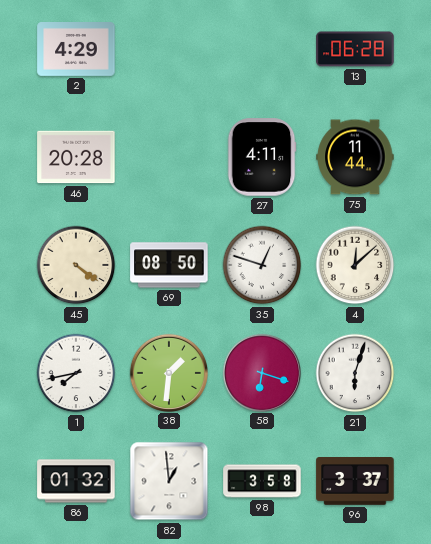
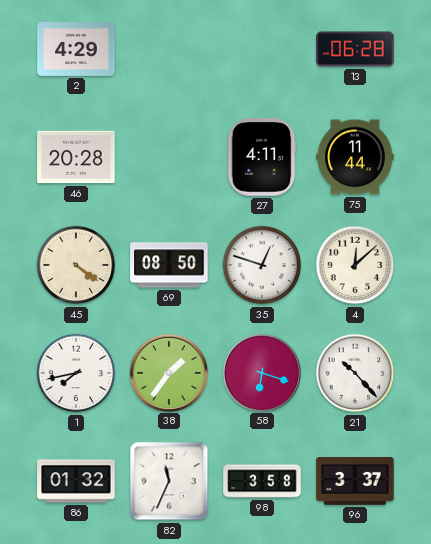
38: 1:31 -> 1:36
21: 6:03 -> 10:23
82: 12:59 -> 11:34
